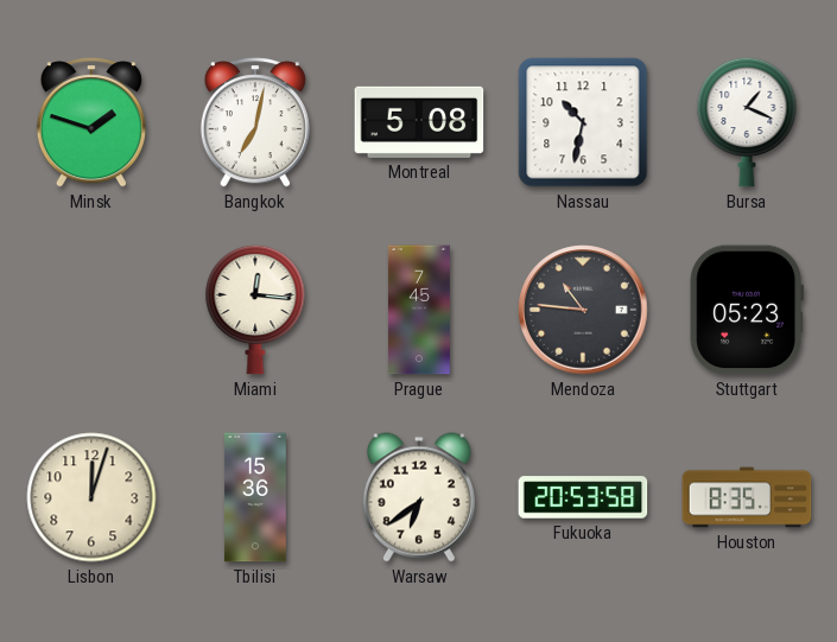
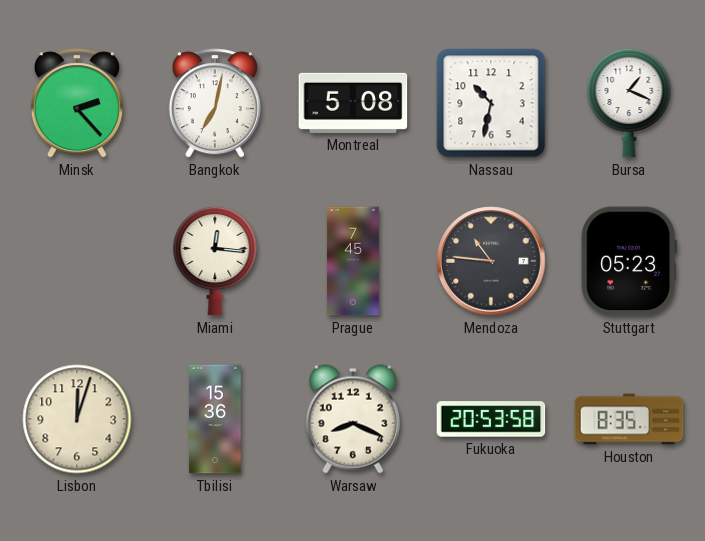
Minsk: 1:48 -> 2:23
Warsaw: 6:39 -> 8:19
